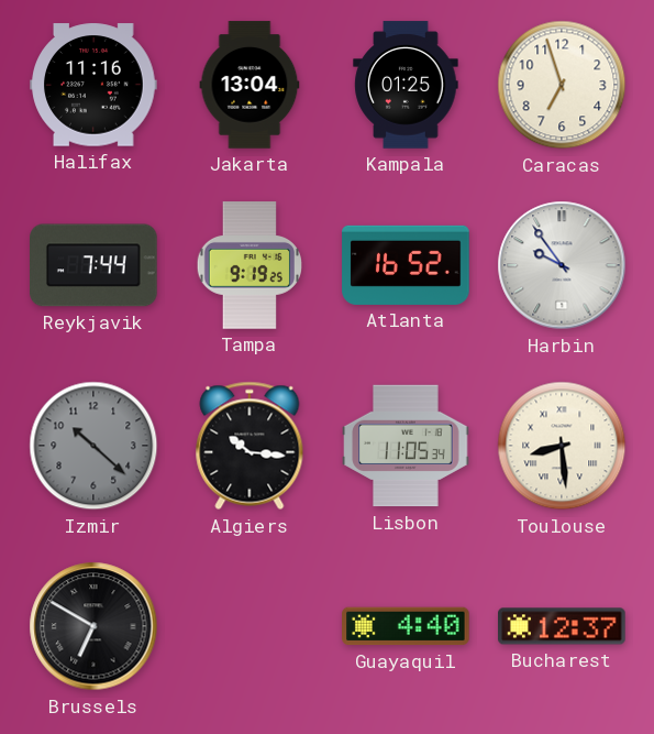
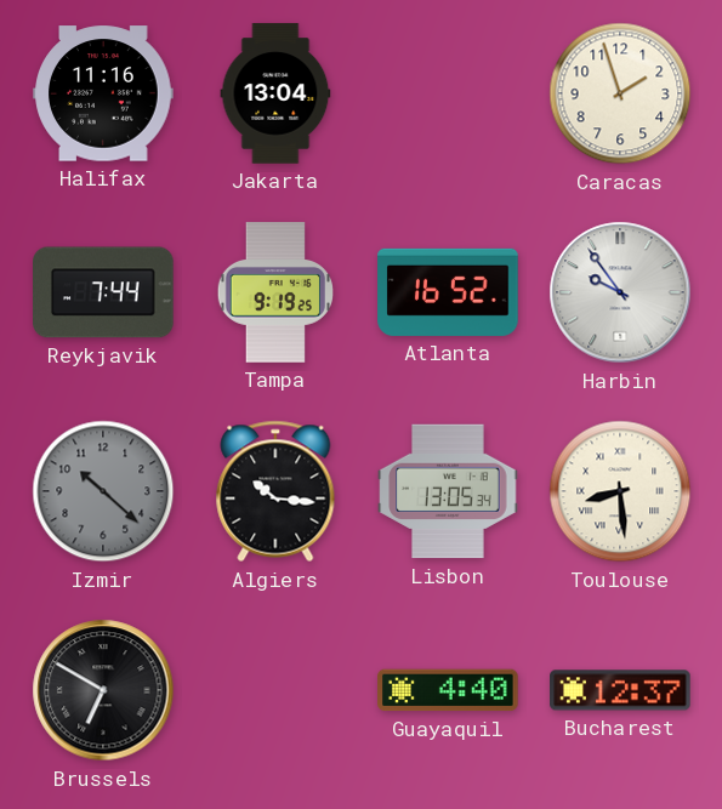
Kampala: 01:25 -> none
Caracas: 6:57 -> 1:57
Lisbon: 11:05 -> 13:05
